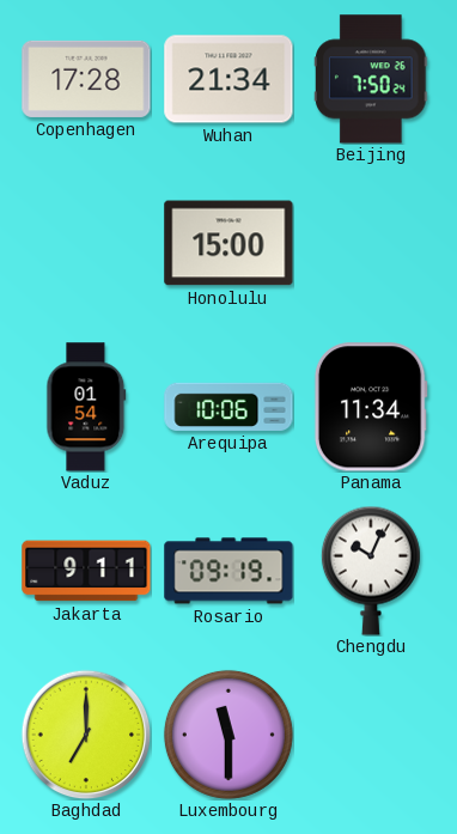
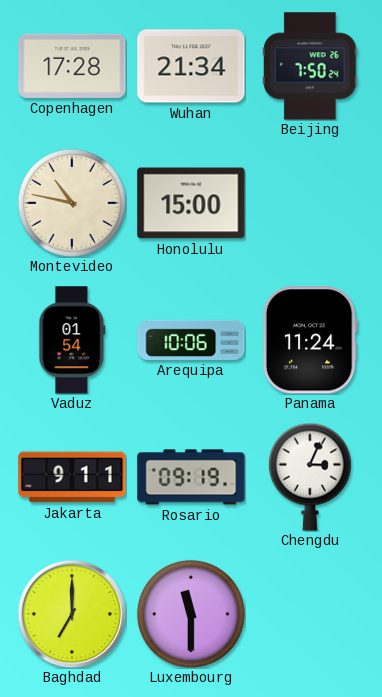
Montevideo: none -> 10:47
Panama: 11:34 -> 11:24
Chengdu: 10:04 -> 3:04
